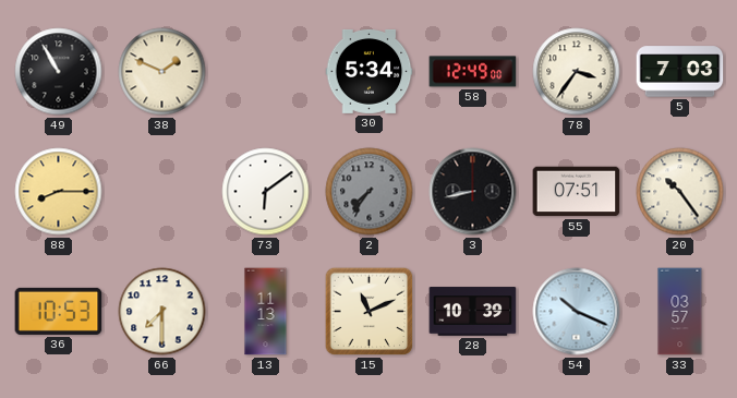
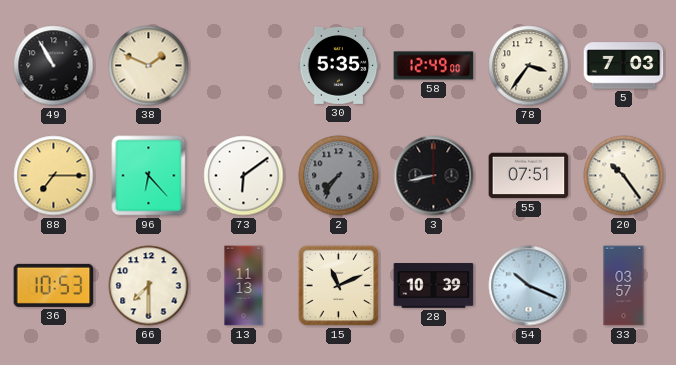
30: 5:34 -> 5:35
88: 8:15 -> 7:15
96: none -> 6:23
